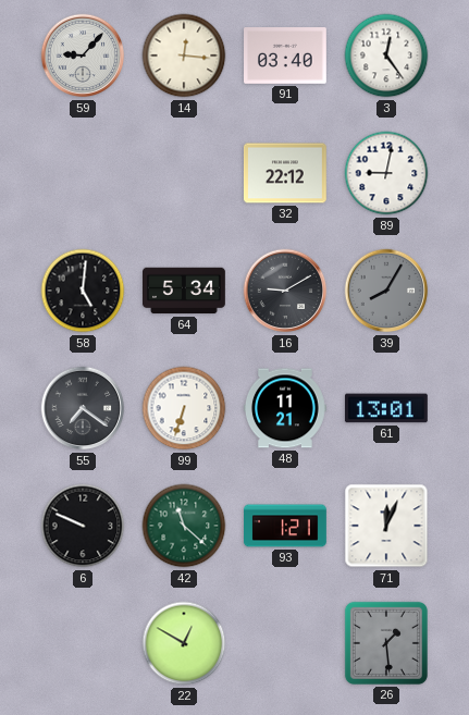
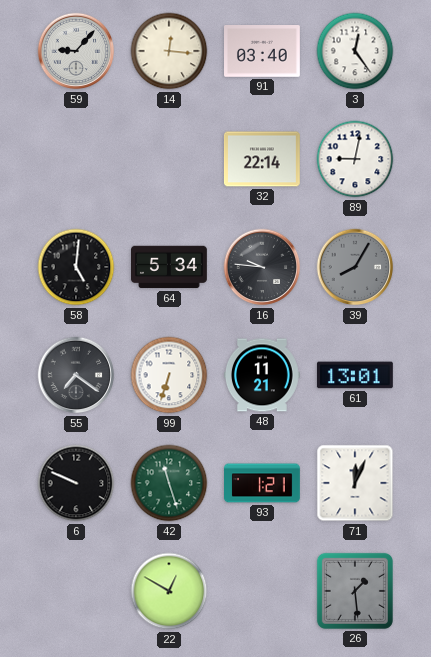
32: 22:12 -> 22:14
16: 9:10 -> 9:46
42: 11:22 -> 11:27
